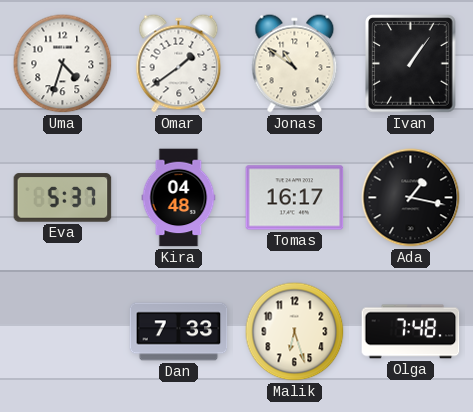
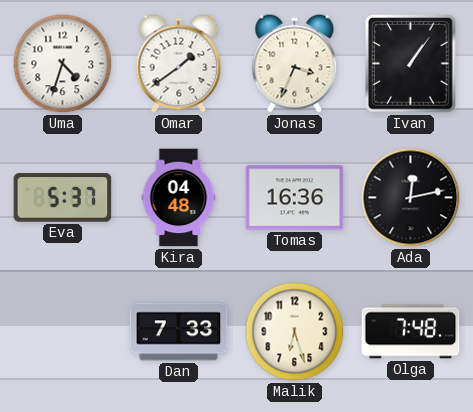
Jonas: 10:51 -> 3:34
Tomas: 16:17 -> 16:36
Ada: 1:17 -> 12:13
